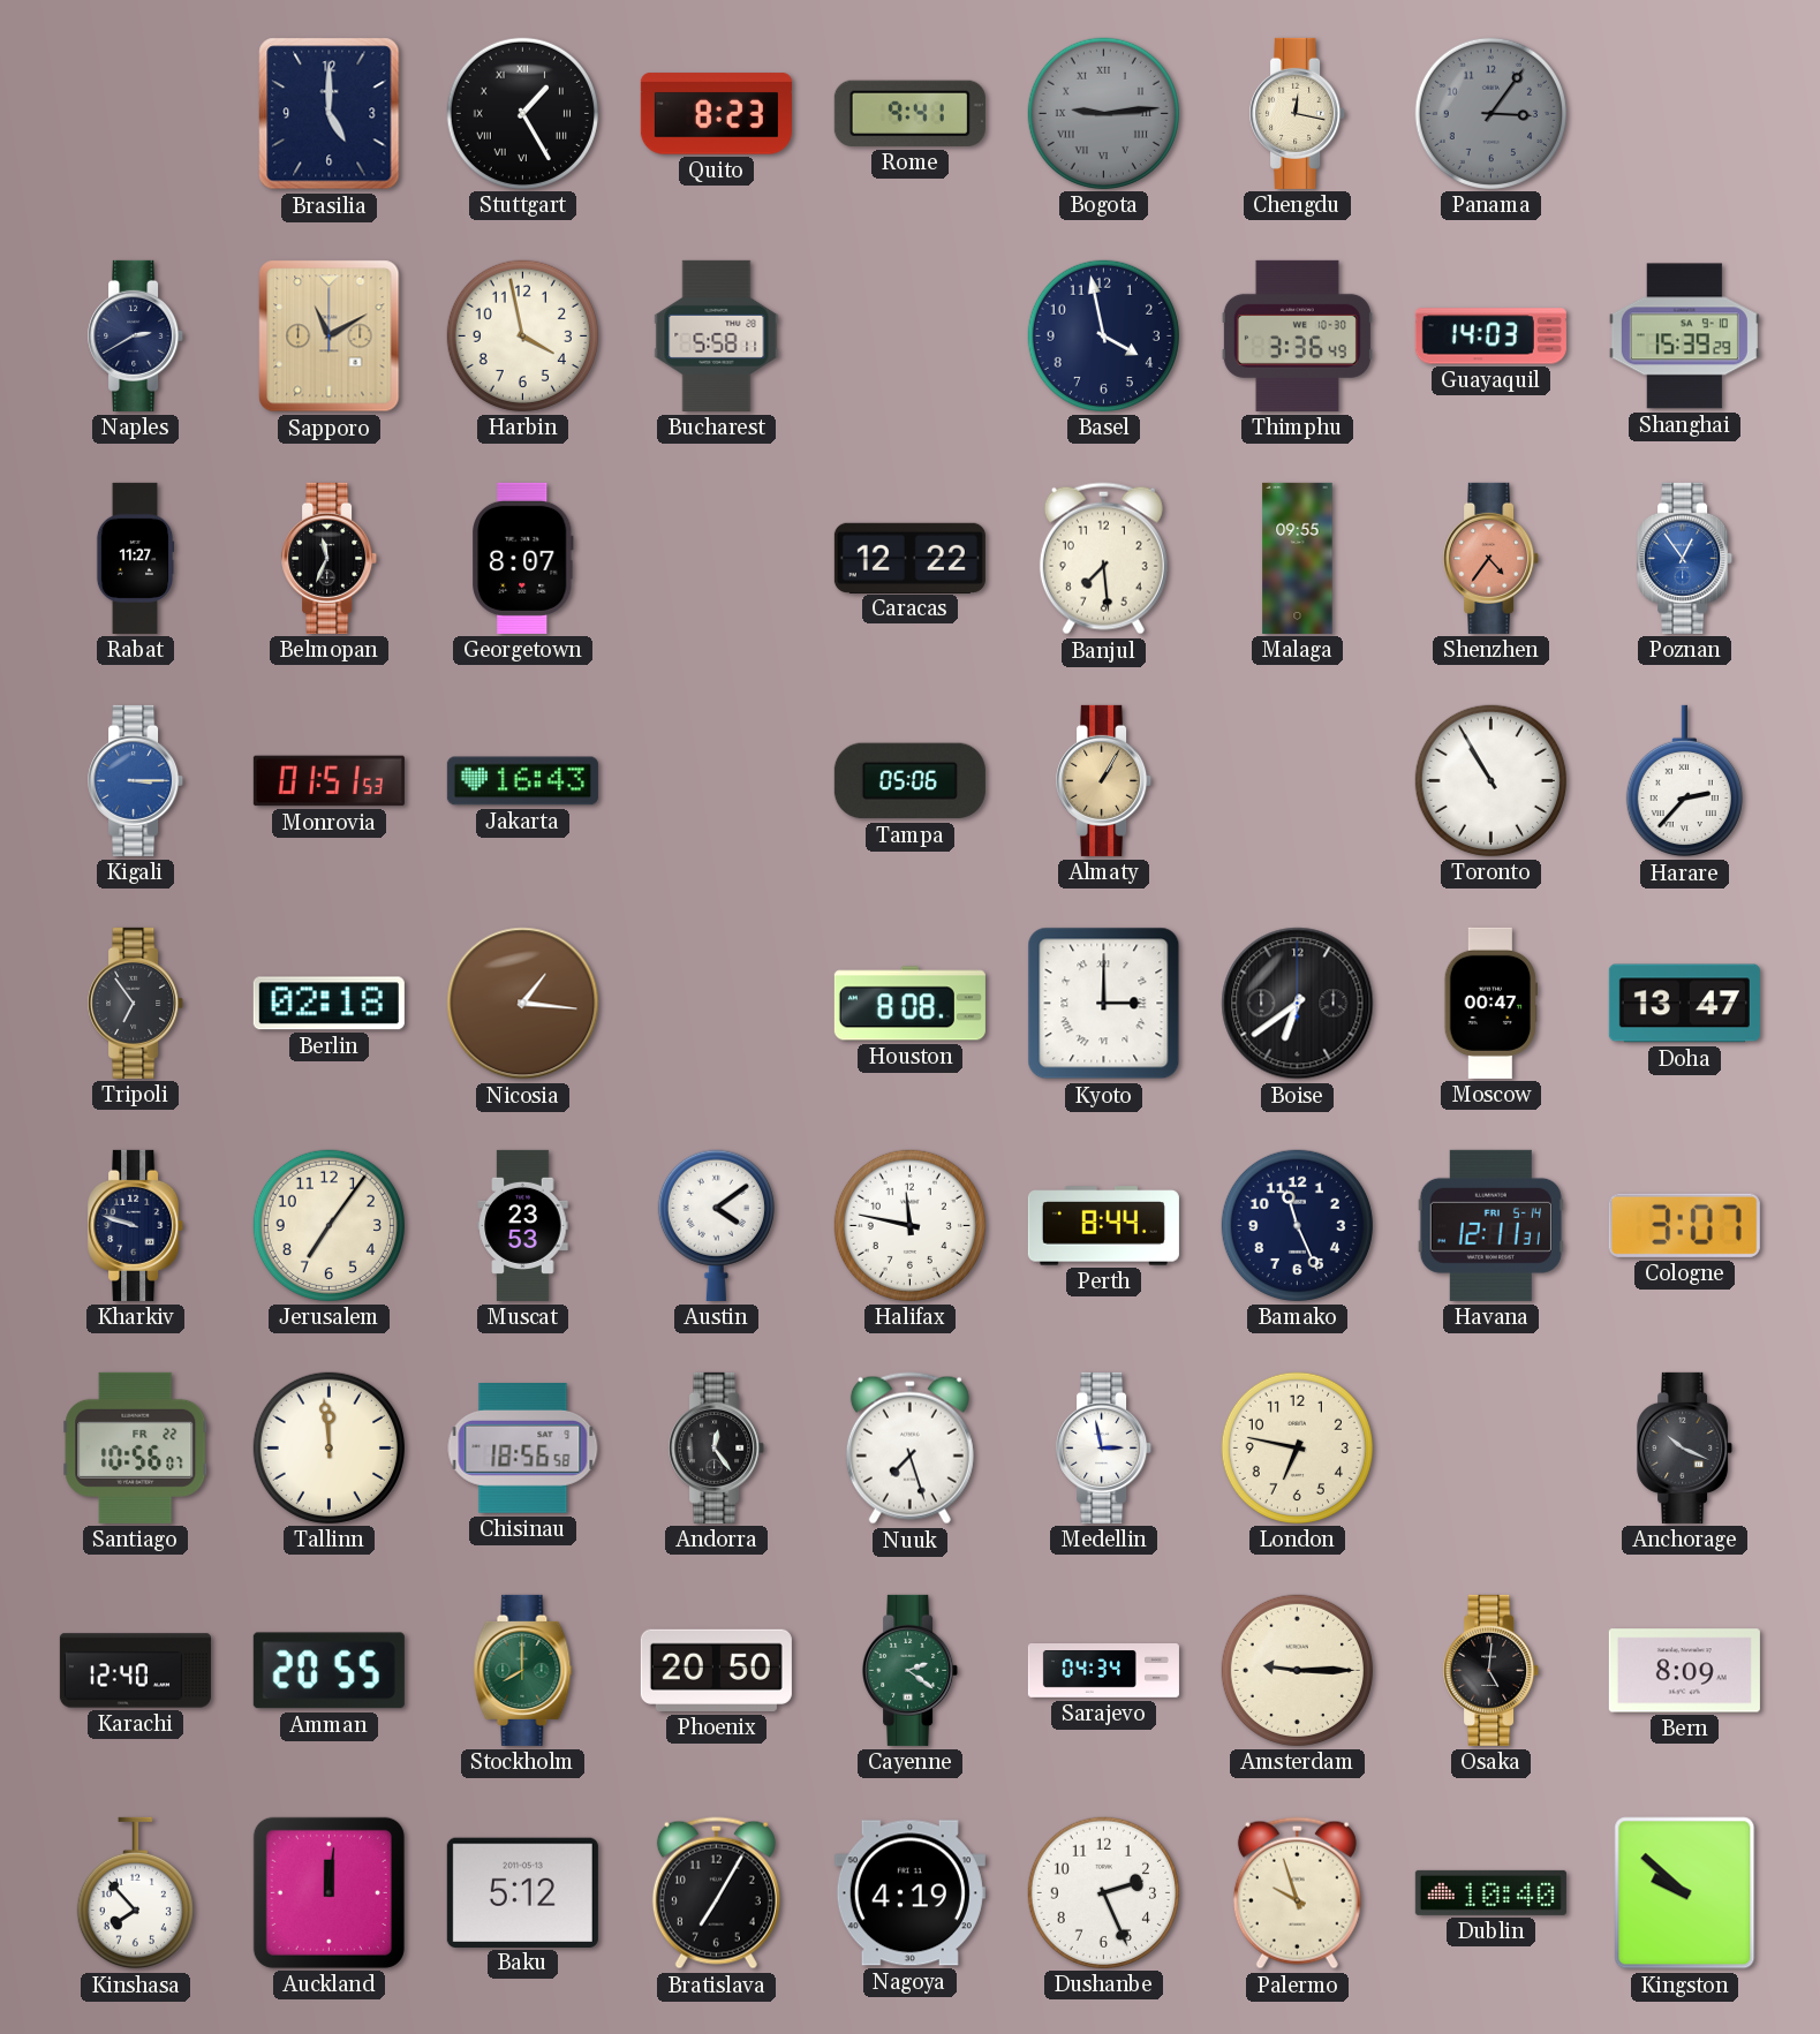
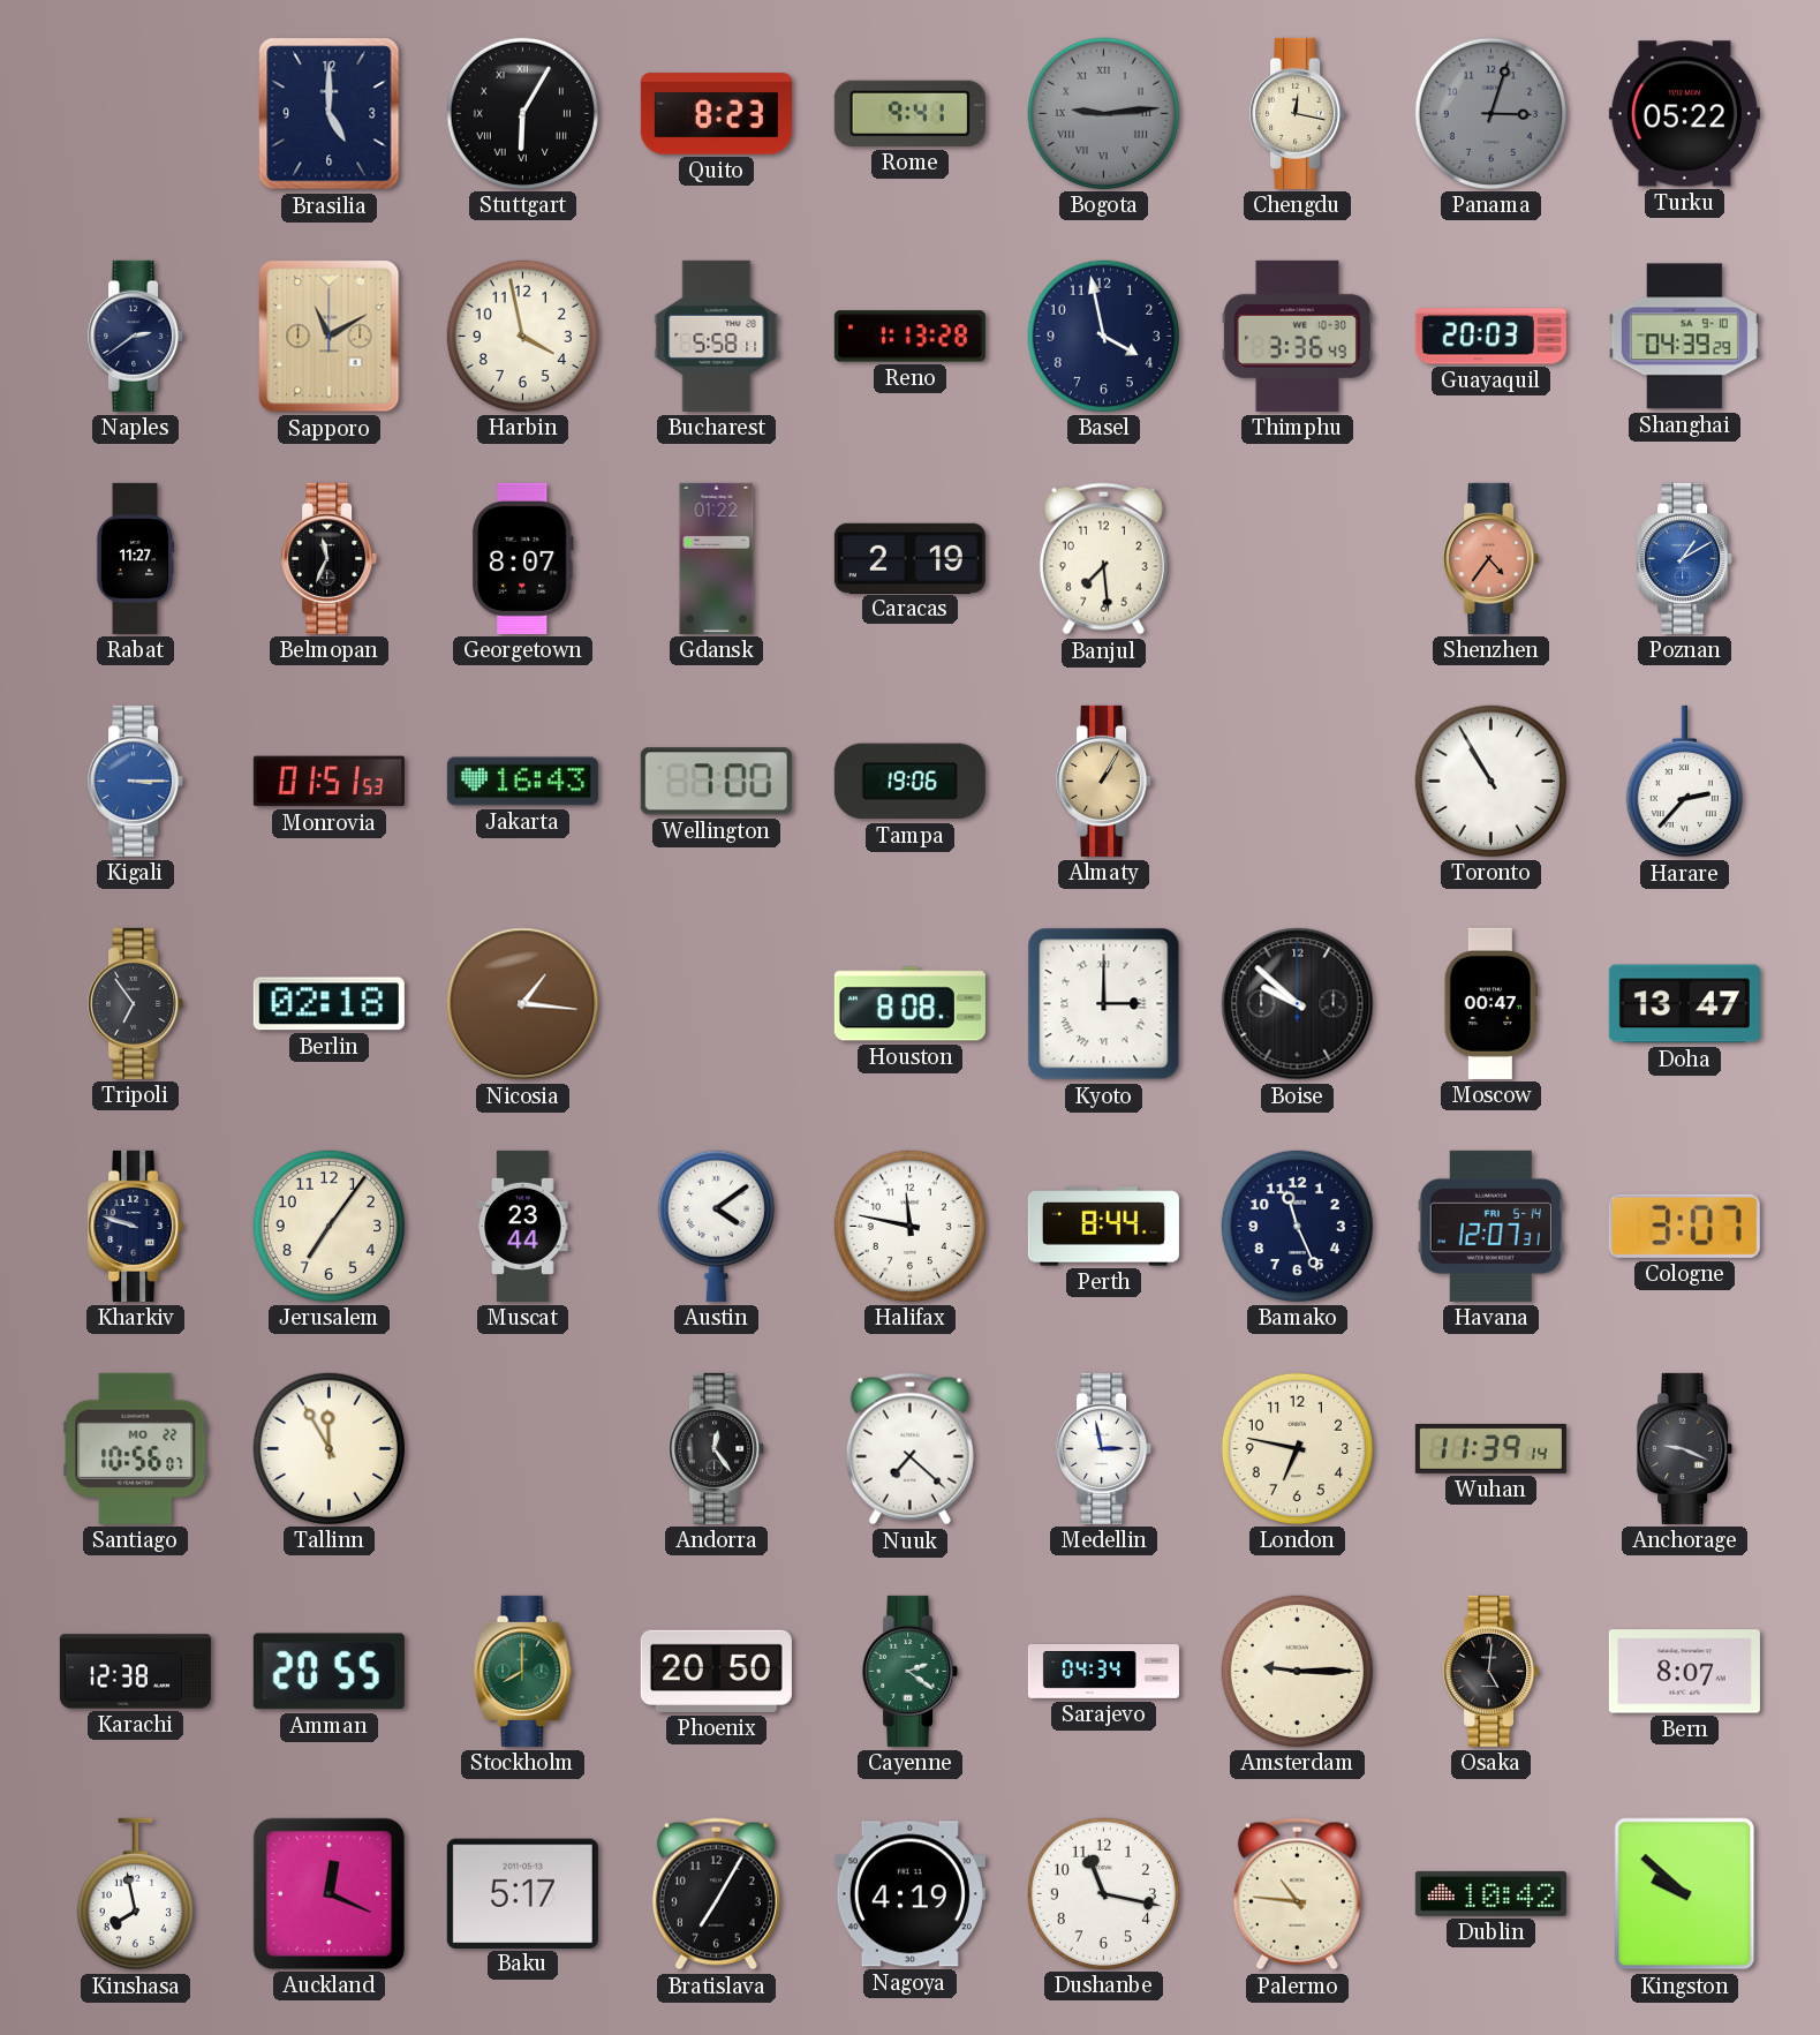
Stuttgart: 1:25 -> 6:05
Panama: 3:06 -> 3:03
Turku: none -> 05:22
Naples: 2:40 -> 2:39
Reno: none -> 1:13
Guayaquil: 14:03 -> 20:03
Shanghai: 15:39 -> 04:39
Gdansk: none -> 01:22
Caracas: 12:22 -> 2:19
Malaga: 09:55 -> none
Poznan: 12:54 -> 1:10
Wellington: none -> 7:00
Tampa: 05:06 -> 19:06
Boise: 6:39 -> 9:52
Muscat: 23:53 -> 23:44
Havana: 12:11 -> 12:07
Santiago date: FR 22 -> MO 22
Tallinn: 11:59 -> 11:55
Chisinau: 18:56 -> none
Nuuk: 7:27 -> 7:22
Wuhan: none -> 11:39
Anchorage: 10:19 -> 9:19
Karachi: 12:40 -> 12:38
Bern: 8:09 -> 8:07
Kinshasa: 7:53 -> 7:58
Auckland: 12:01 -> 12:19
Baku: 5:12 -> 5:17
Dushanbe: 2:26 -> 11:17
Palermo: 9:57 -> 10:46
Dublin: 10:40 -> 10:42
